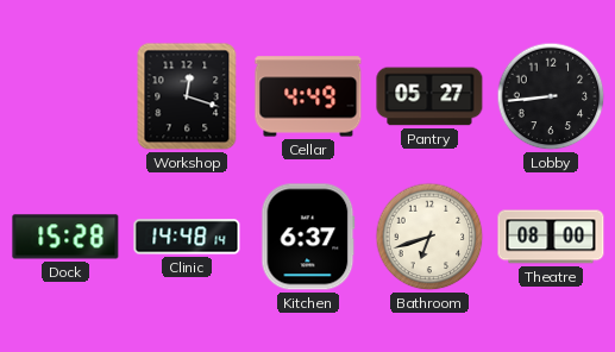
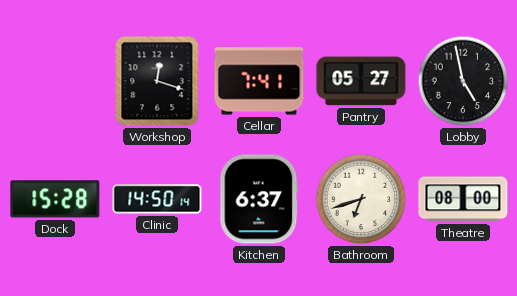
Cellar: 4:49 -> 7:41
Lobby: 8:44 -> 4:58
Clinic: 14:48 -> 14:50
